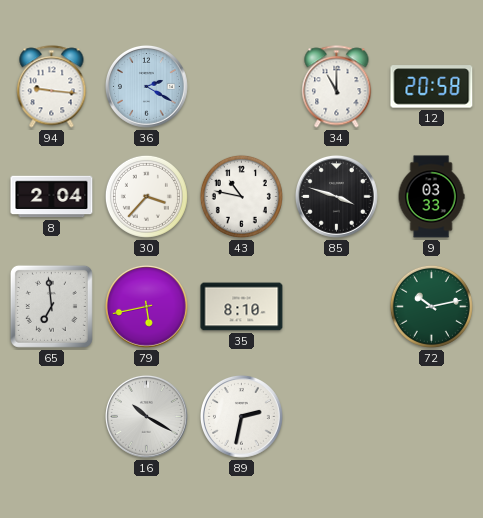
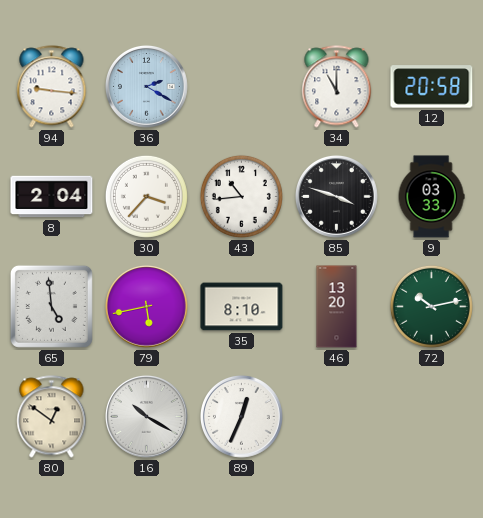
43: 10:47 -> 10:44
65: 6:59 -> 4:59
46: none -> 13:20
80: none -> 12:51
89: 2:32 -> 12:34
